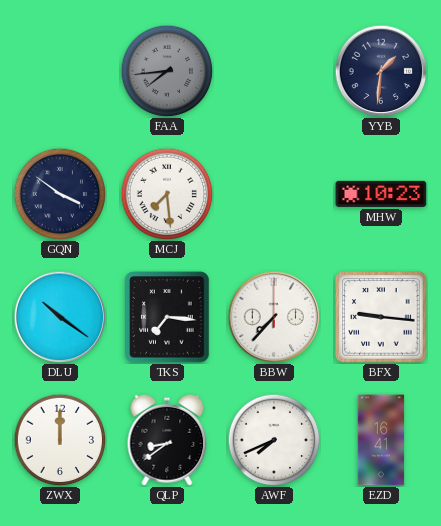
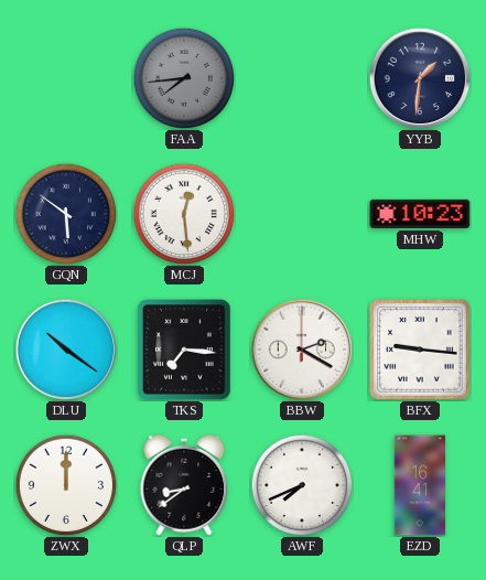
GQN: 3:51 -> 5:51
MCJ: 7:29 -> 12:29
BBW: 7:37 -> 2:20
